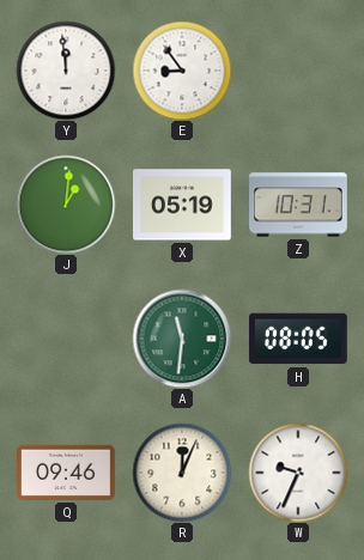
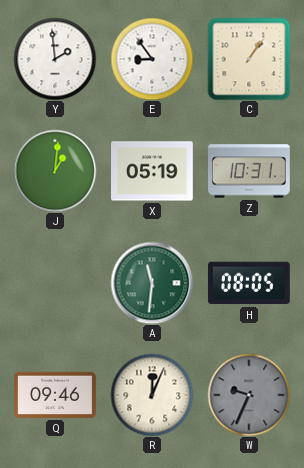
Y: 11:59 -> 1:59
C: none -> 1:06
W dial: white -> grey
